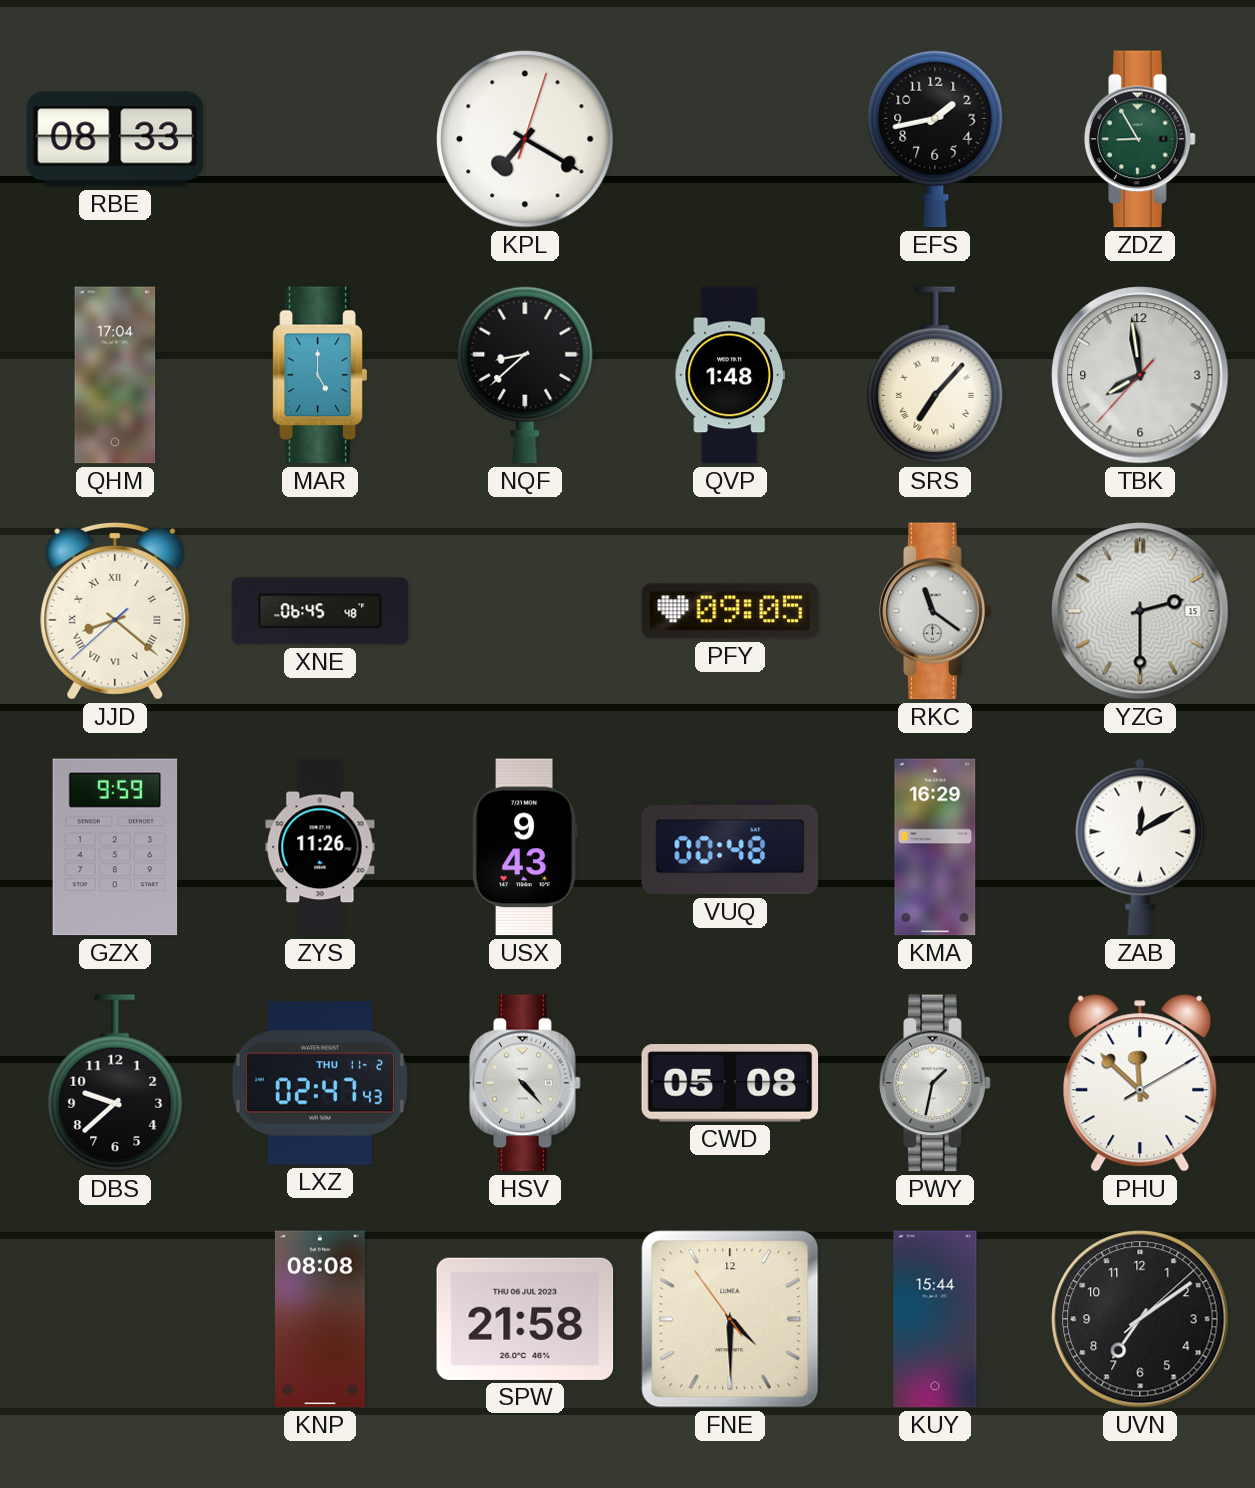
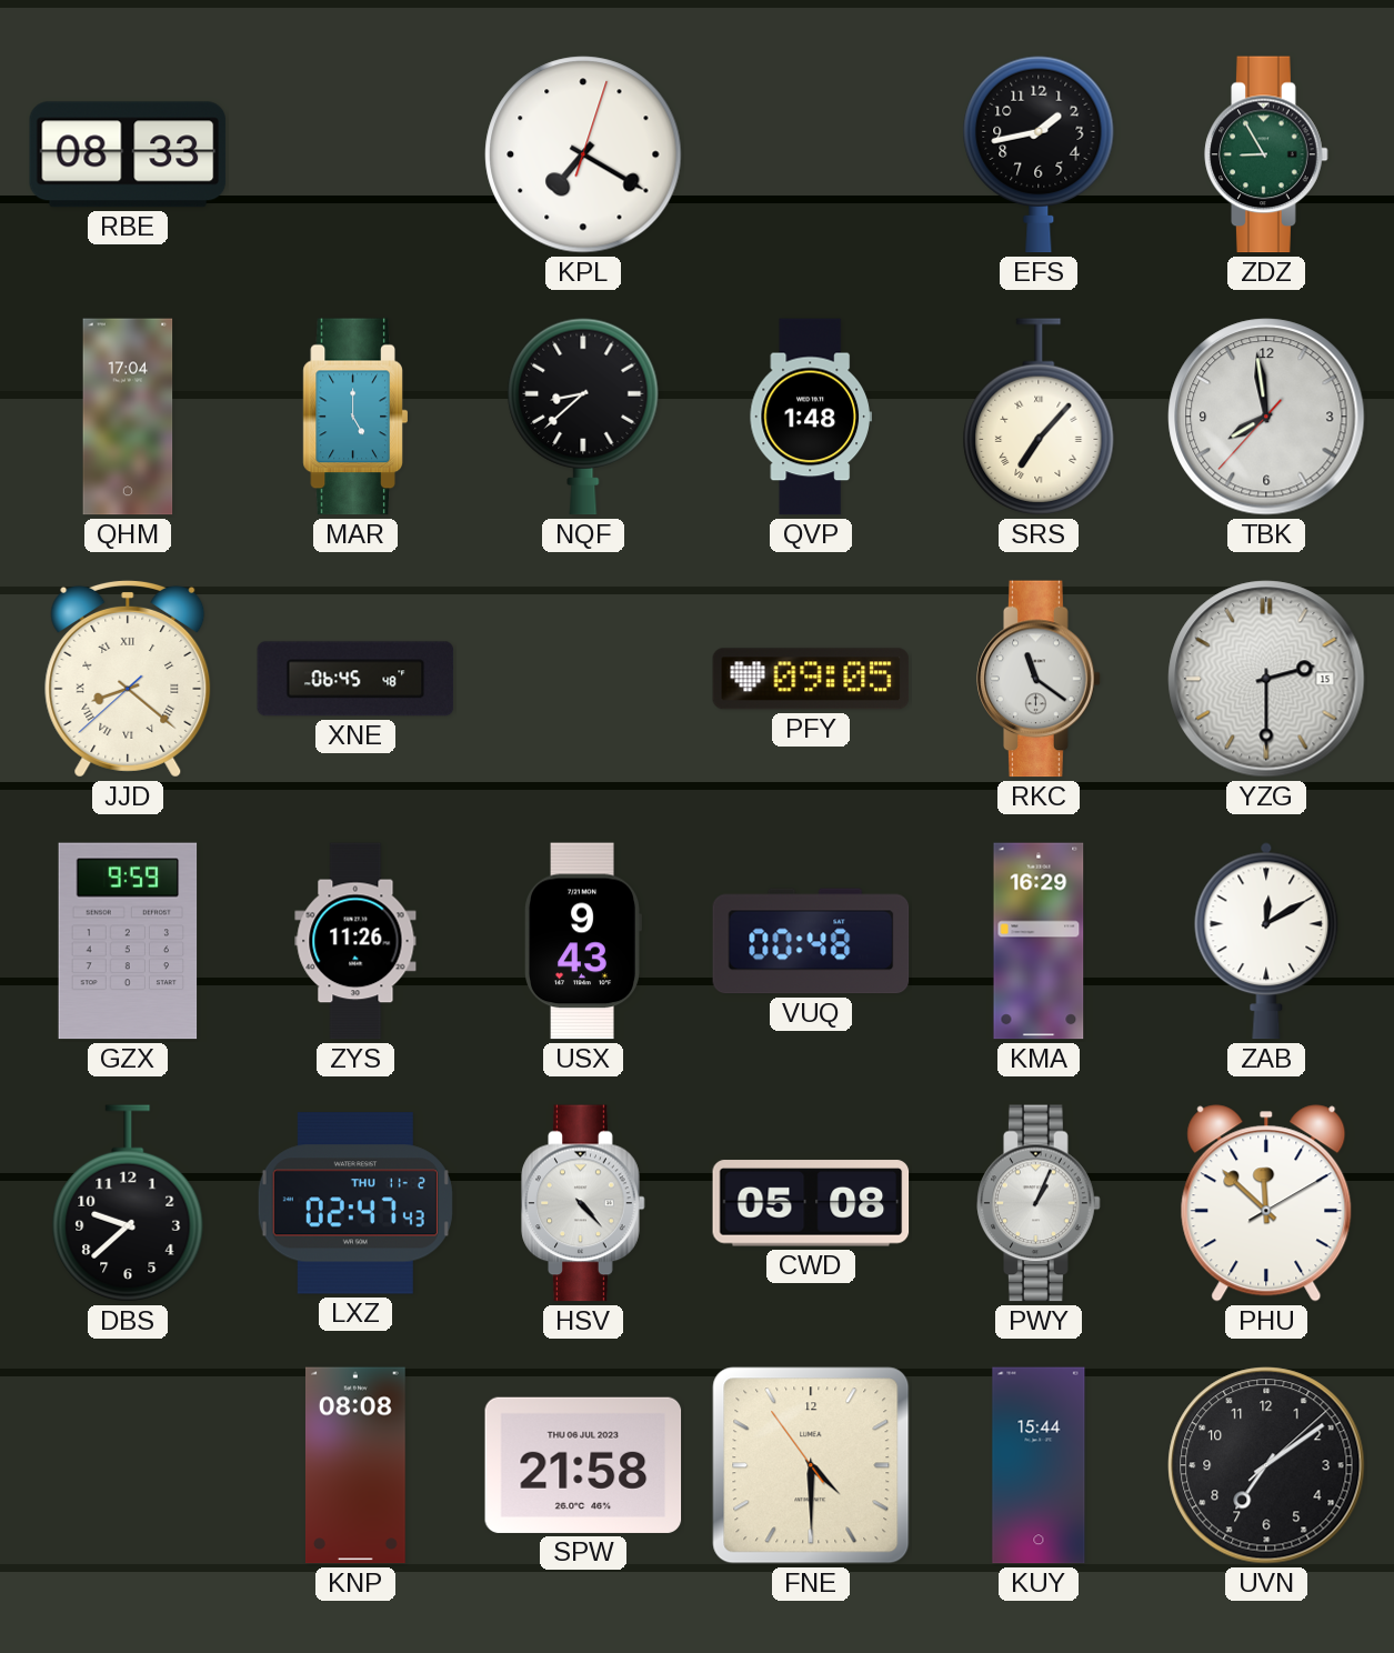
PWY: 1:32 -> 1:04
